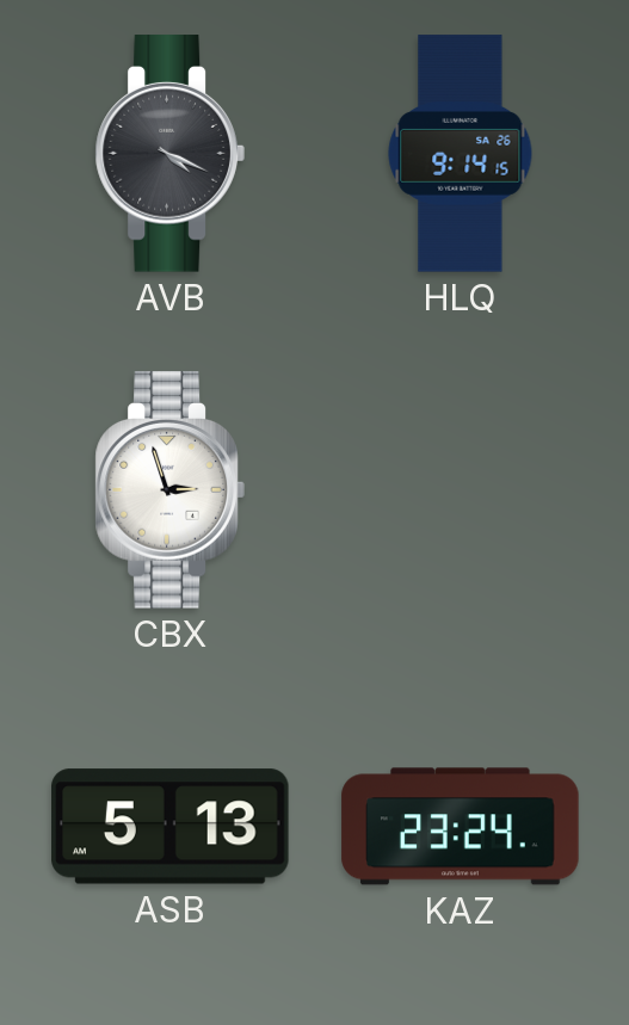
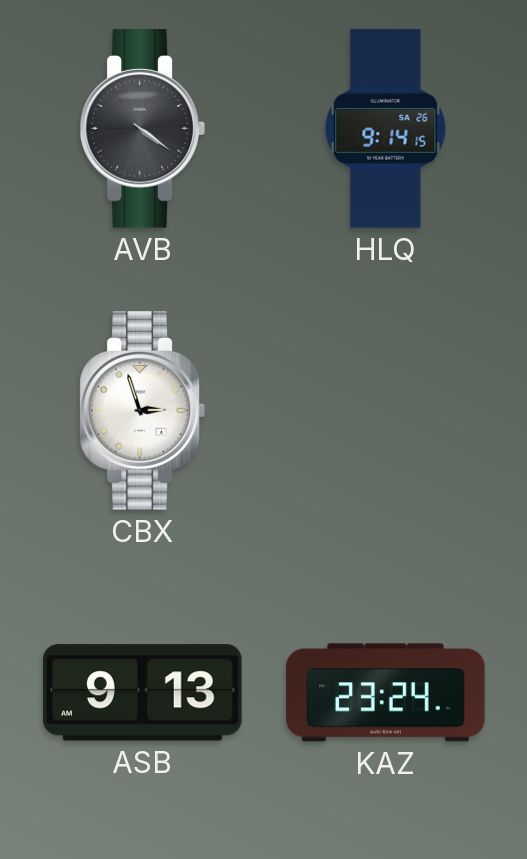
AVB: 4:19 -> 4:21
ASB: 5:13 -> 9:13
